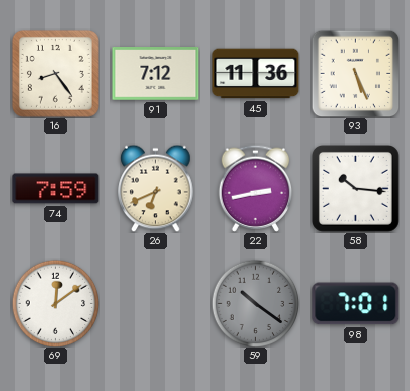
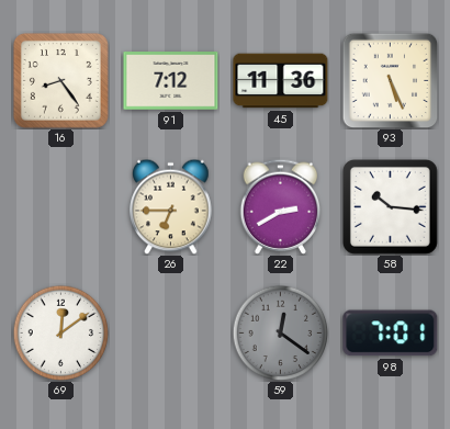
74: 7:59 -> none
26: 6:41 -> 6:45
22: 2:43 -> 2:40
59: 10:21 -> 12:21
